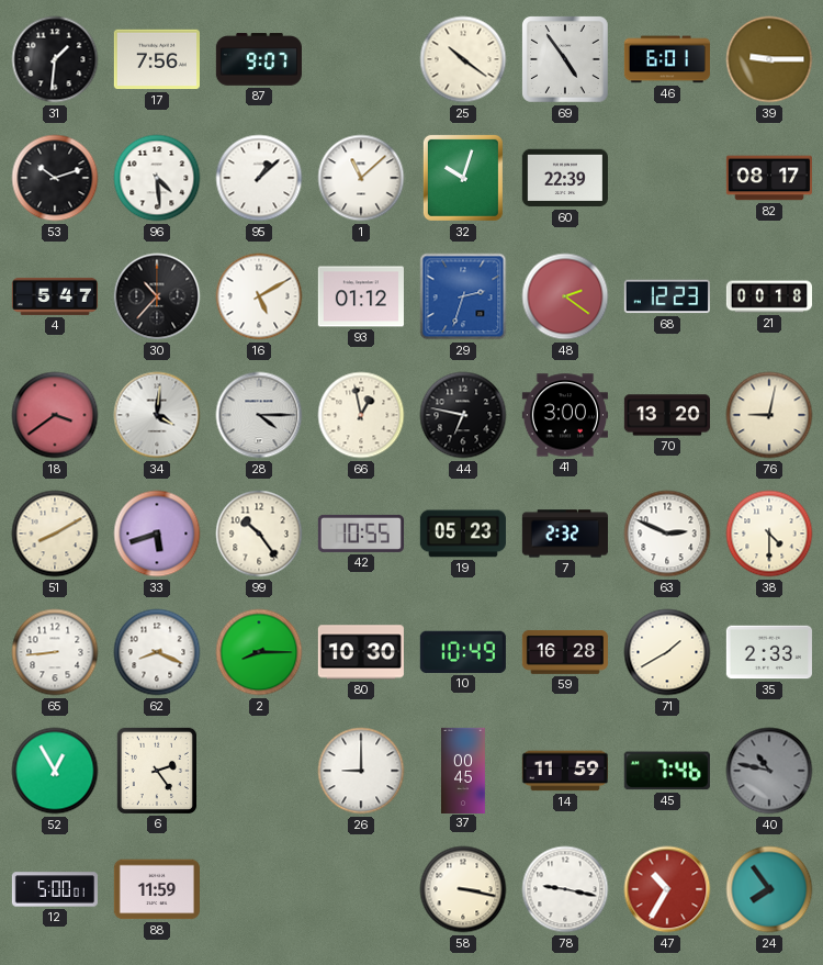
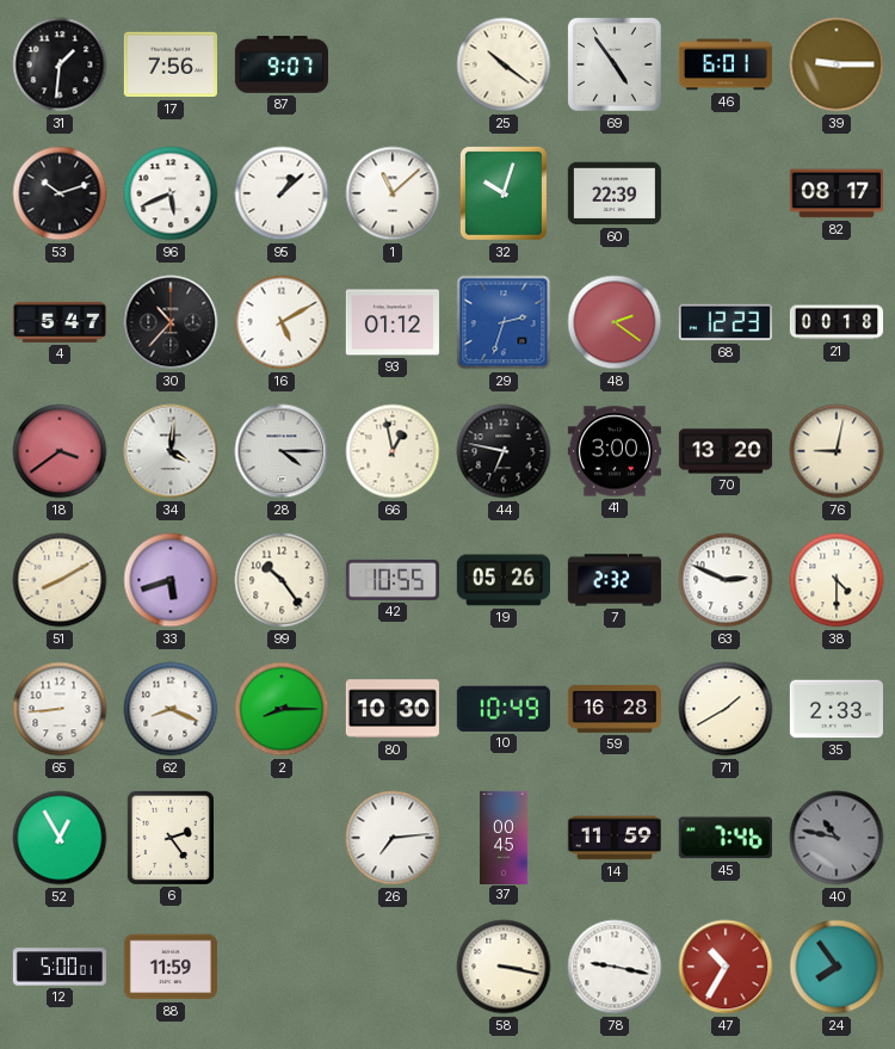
96: 4:29 -> 5:41
19: 05:23 -> 05:26
26: 9:00 -> 7:14
